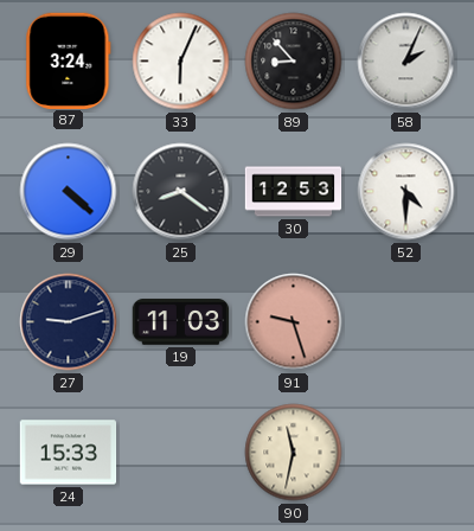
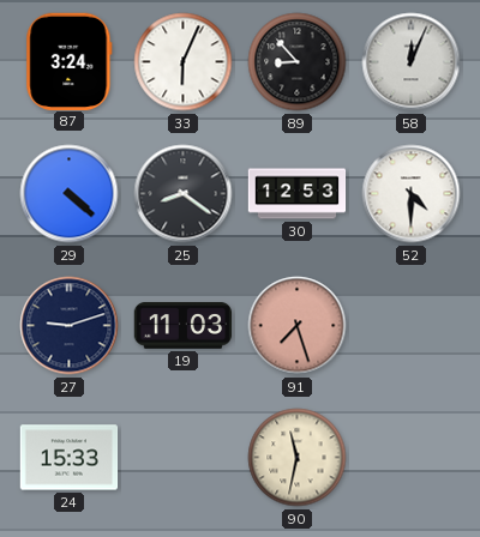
58: 2:04 -> 12:04
91: 9:27 -> 7:27
